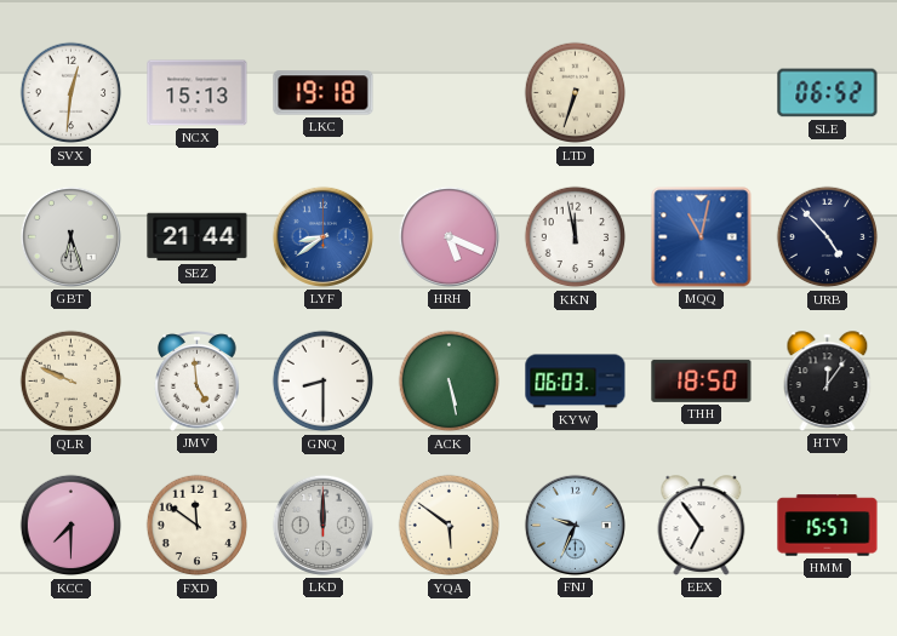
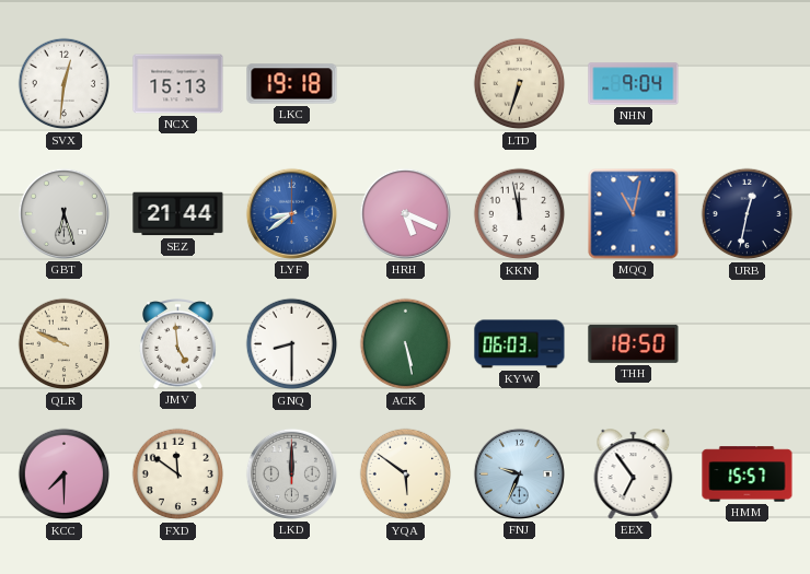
NHN: none -> 9:04
SLE: 06:52 -> none
URB: 4:53 -> 12:32
HTV: 12:06 -> none
